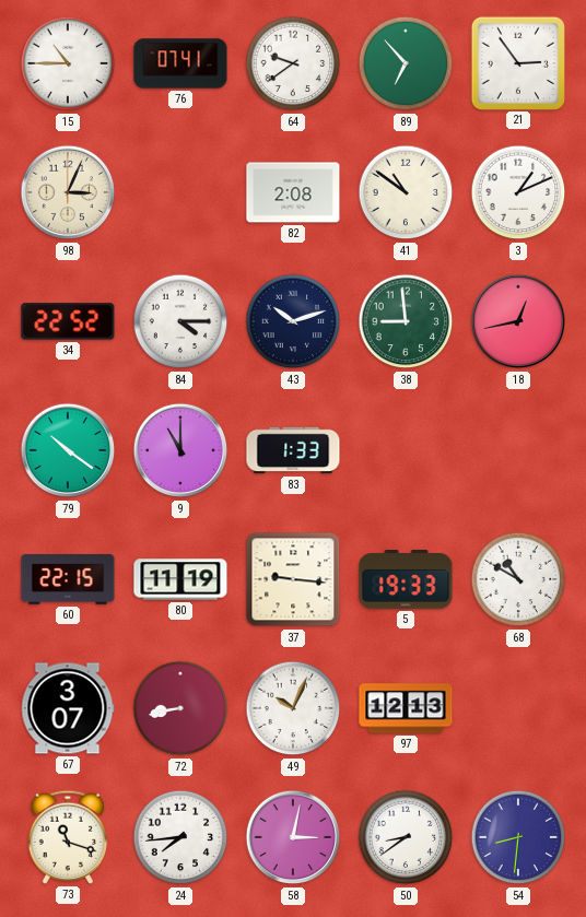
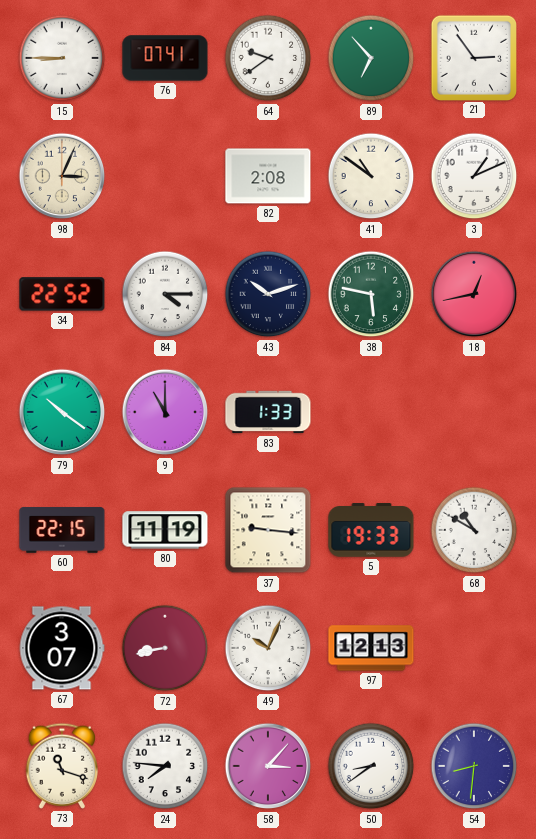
15: 10:45 -> 8:45
38: 8:59 -> 5:47
24: 7:44 -> 7:46
58: 3:02 -> 3:07
